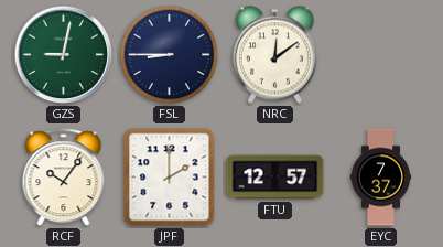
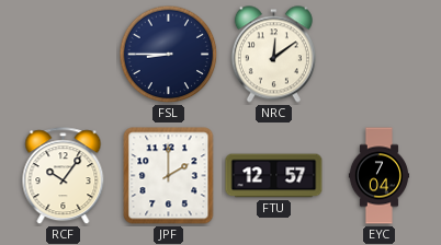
GZS: 9:02 -> none
EYC: 7:37 -> 7:04
